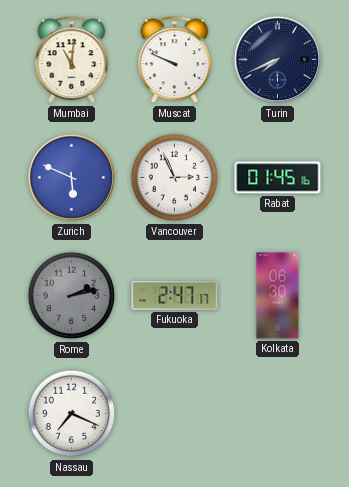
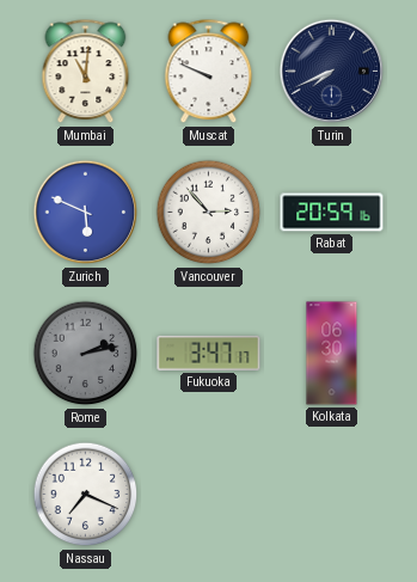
Vancouver: 2:56 -> 2:53
Rabat: 01:45 -> 20:59
Fukuoka: 2:47 -> 3:47
